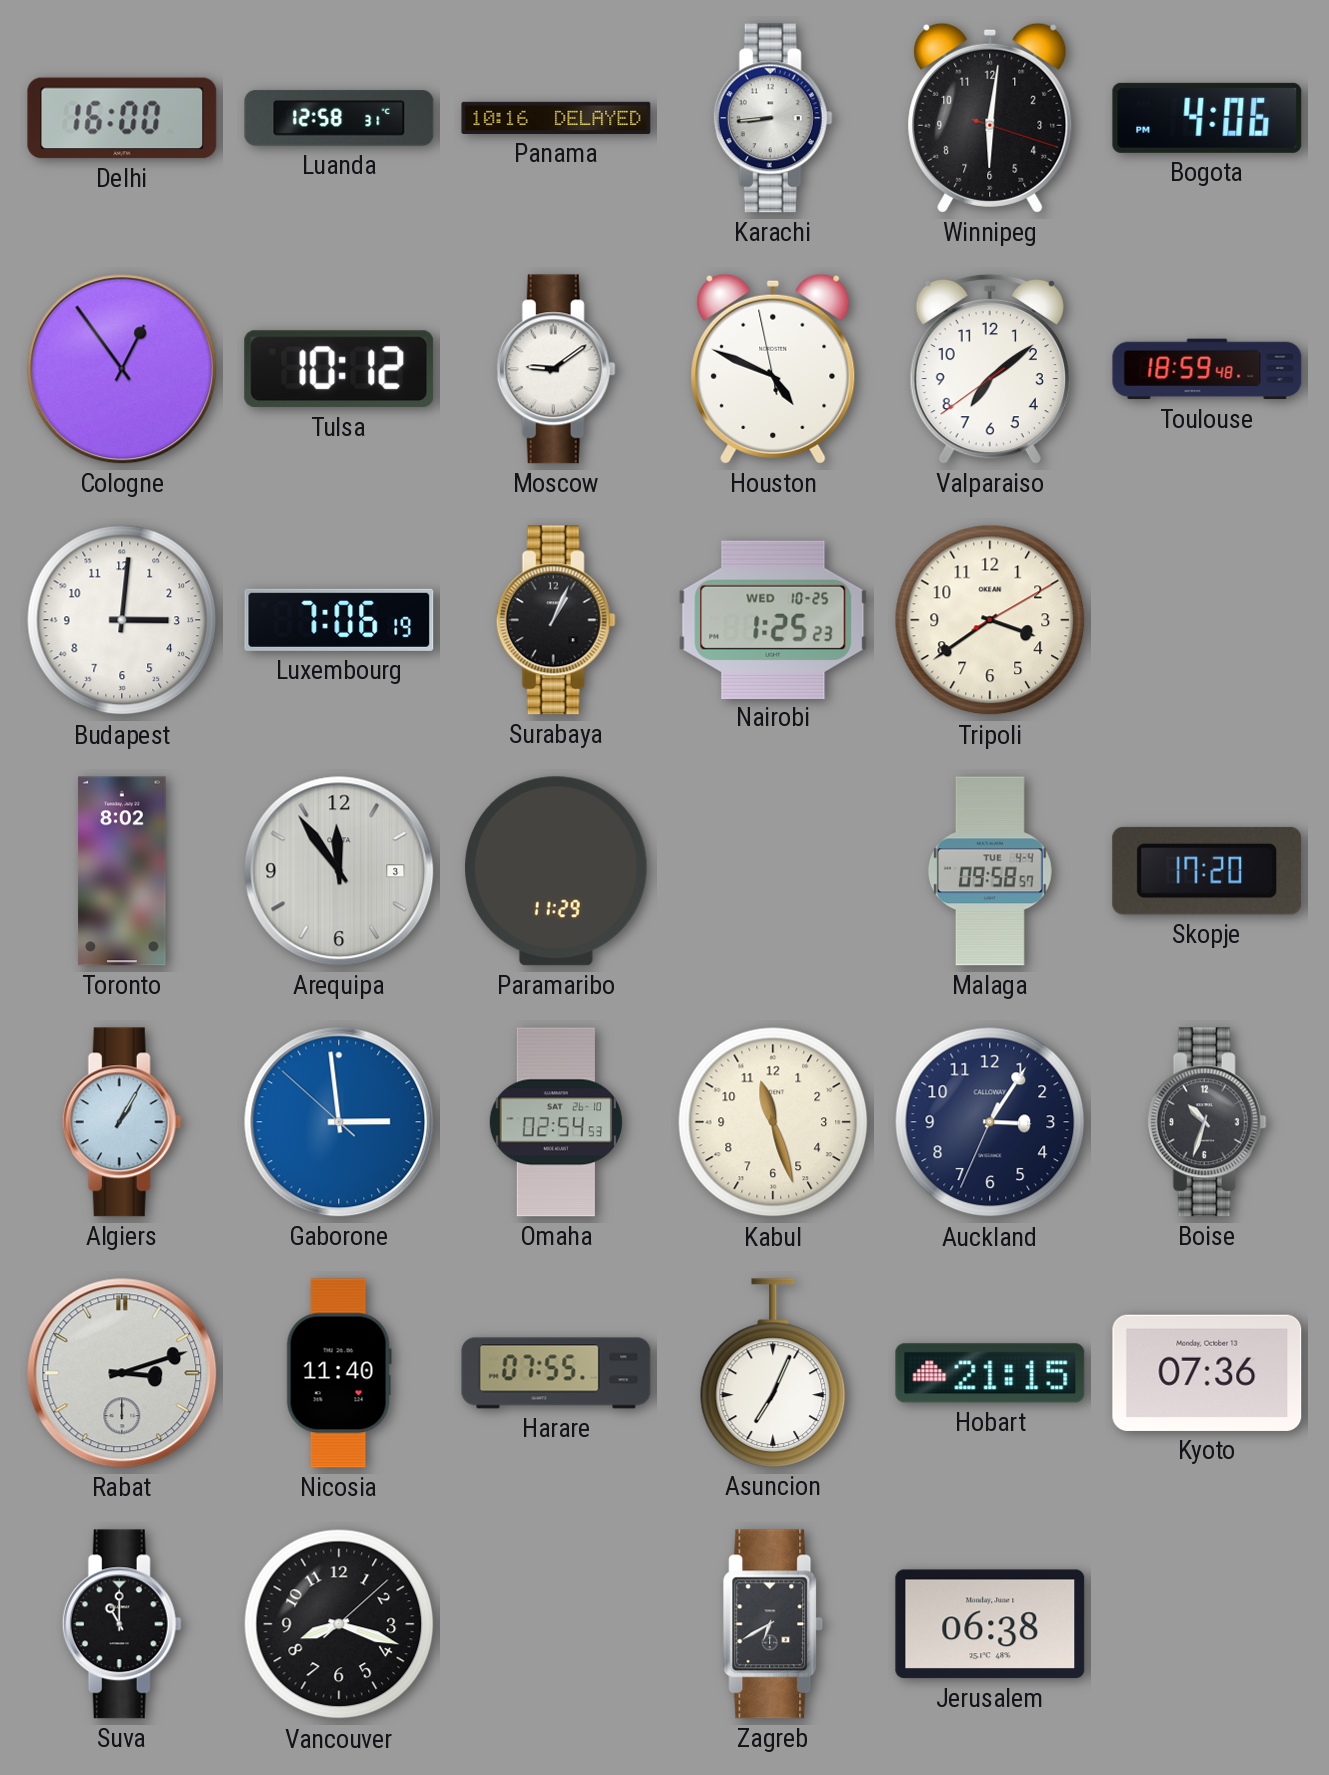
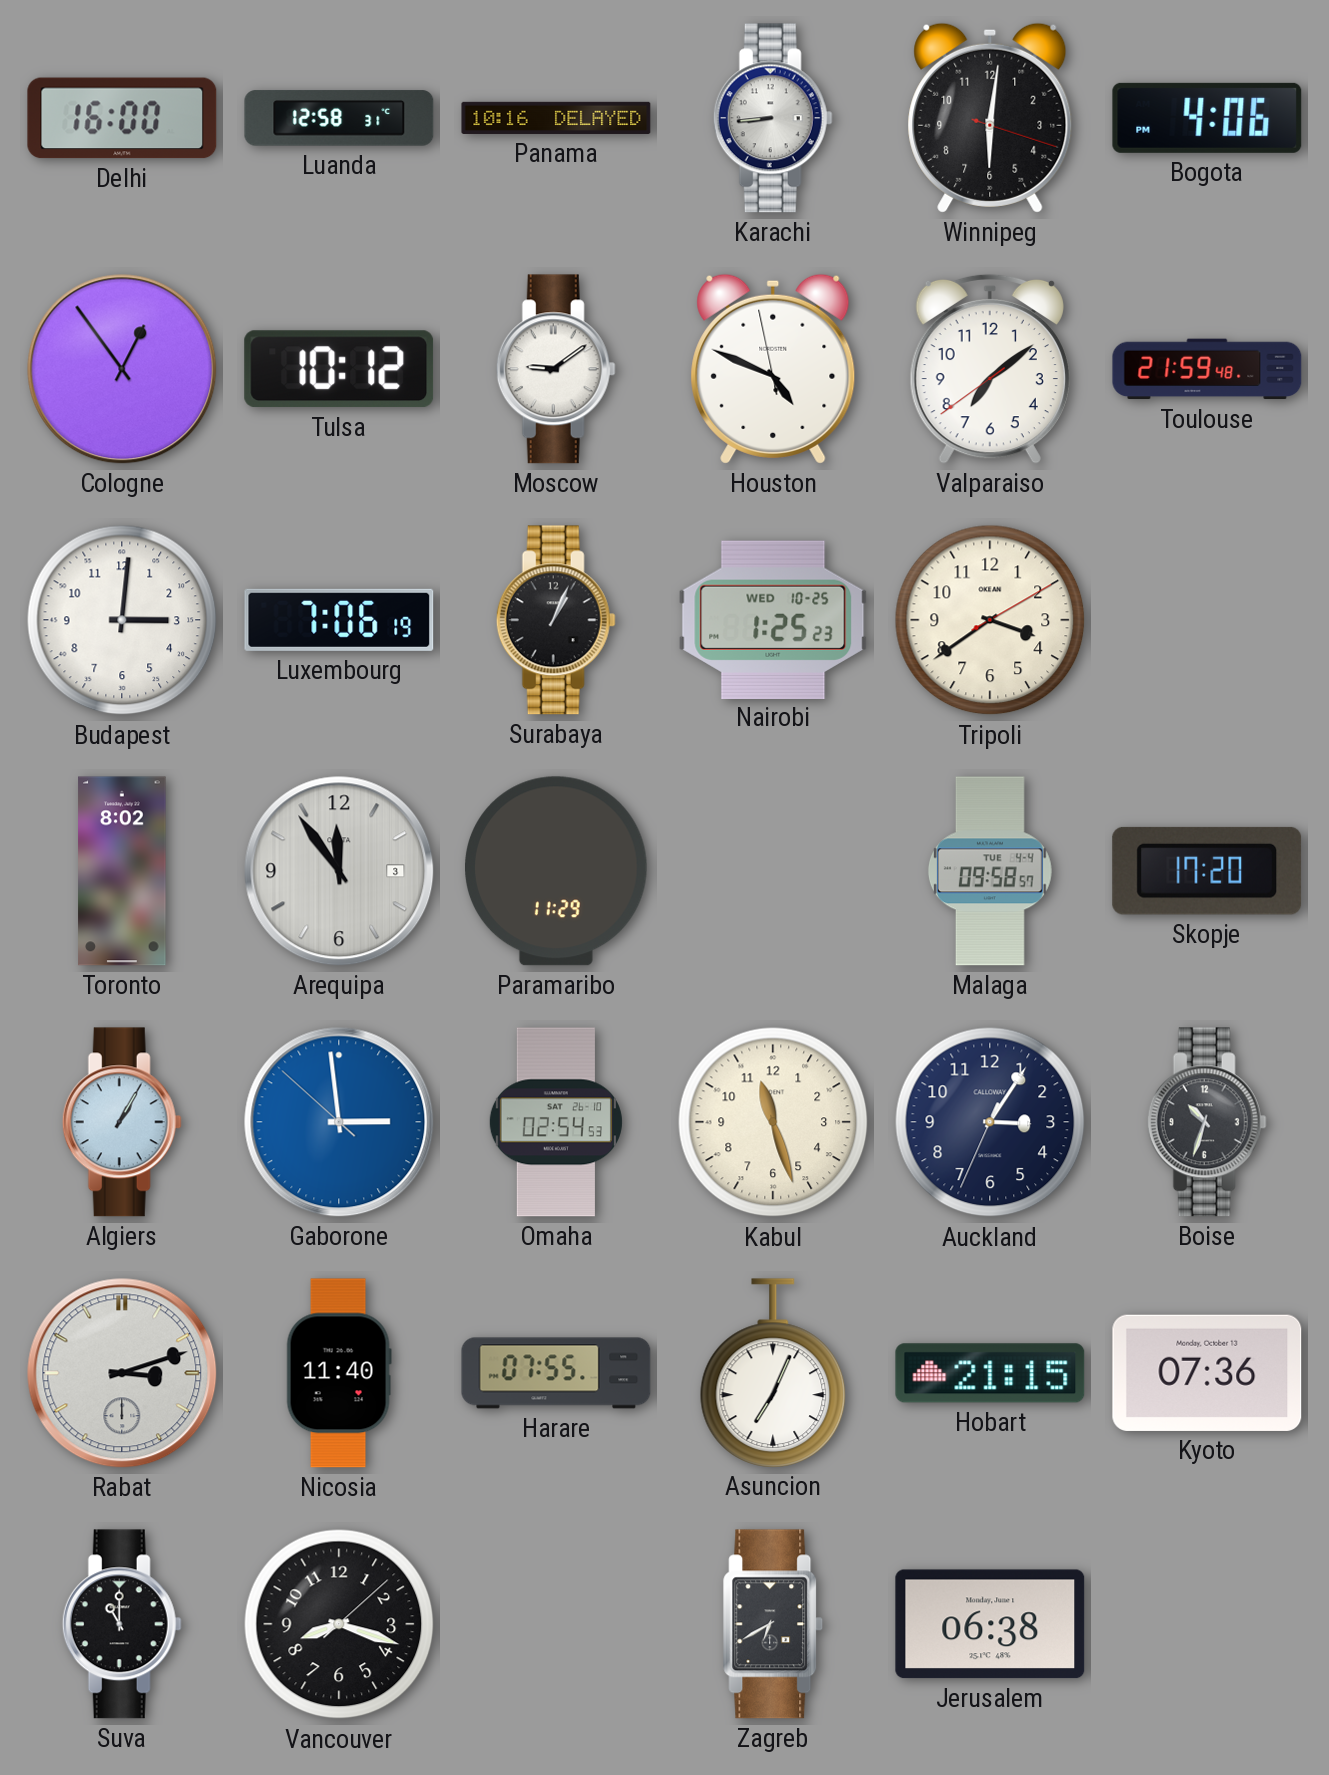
Toulouse: 18:59 -> 21:59
